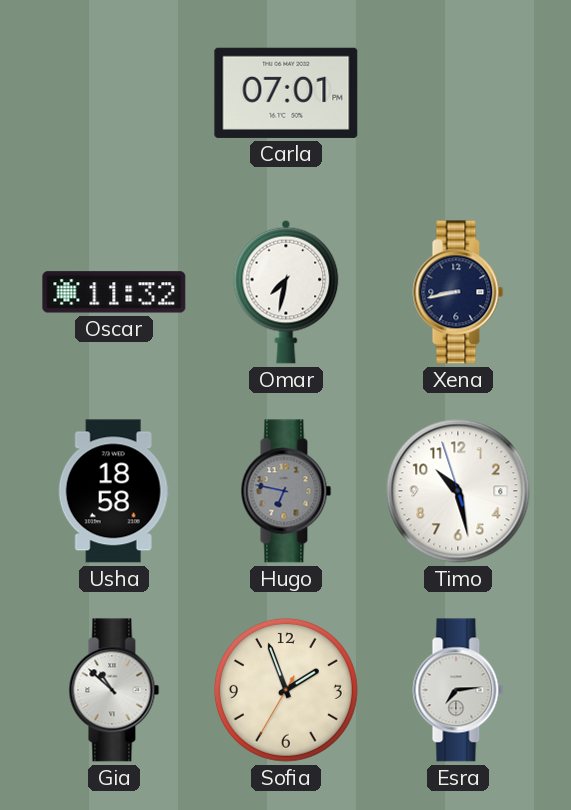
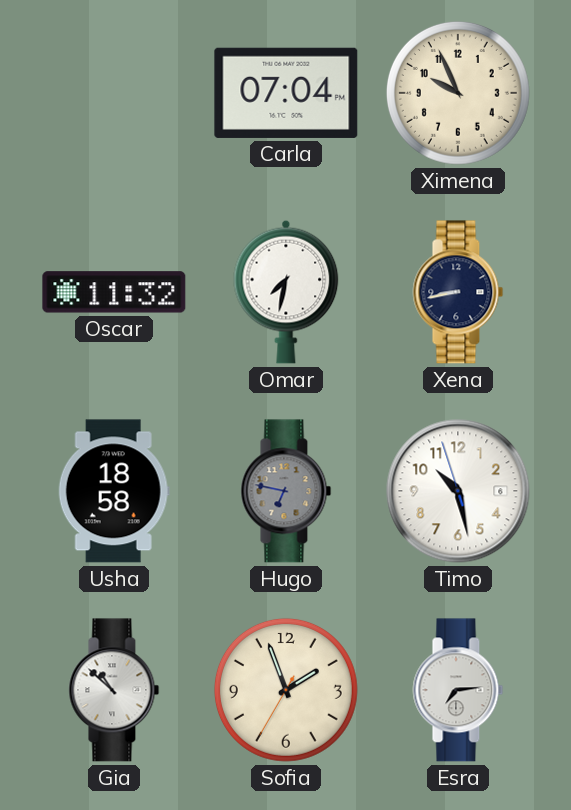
Carla: 07:01 -> 07:04
Ximena: none -> 9:56
